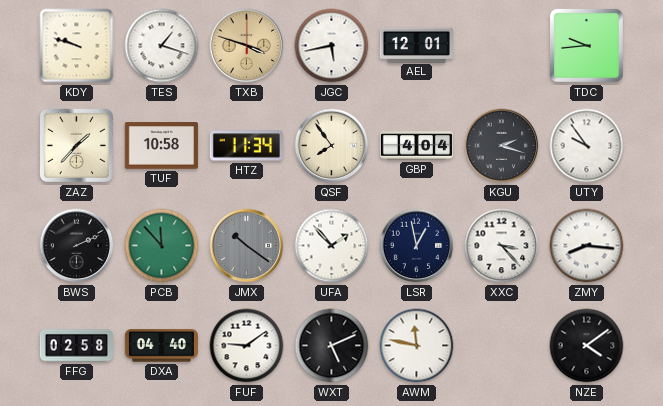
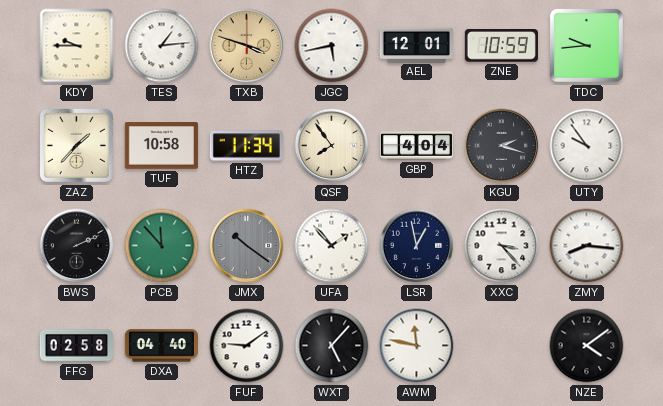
KDY: 9:48 -> 9:45
TES: 1:18 -> 1:14
ZNE: none -> 10:59
WXT: 5:11 -> 5:07
